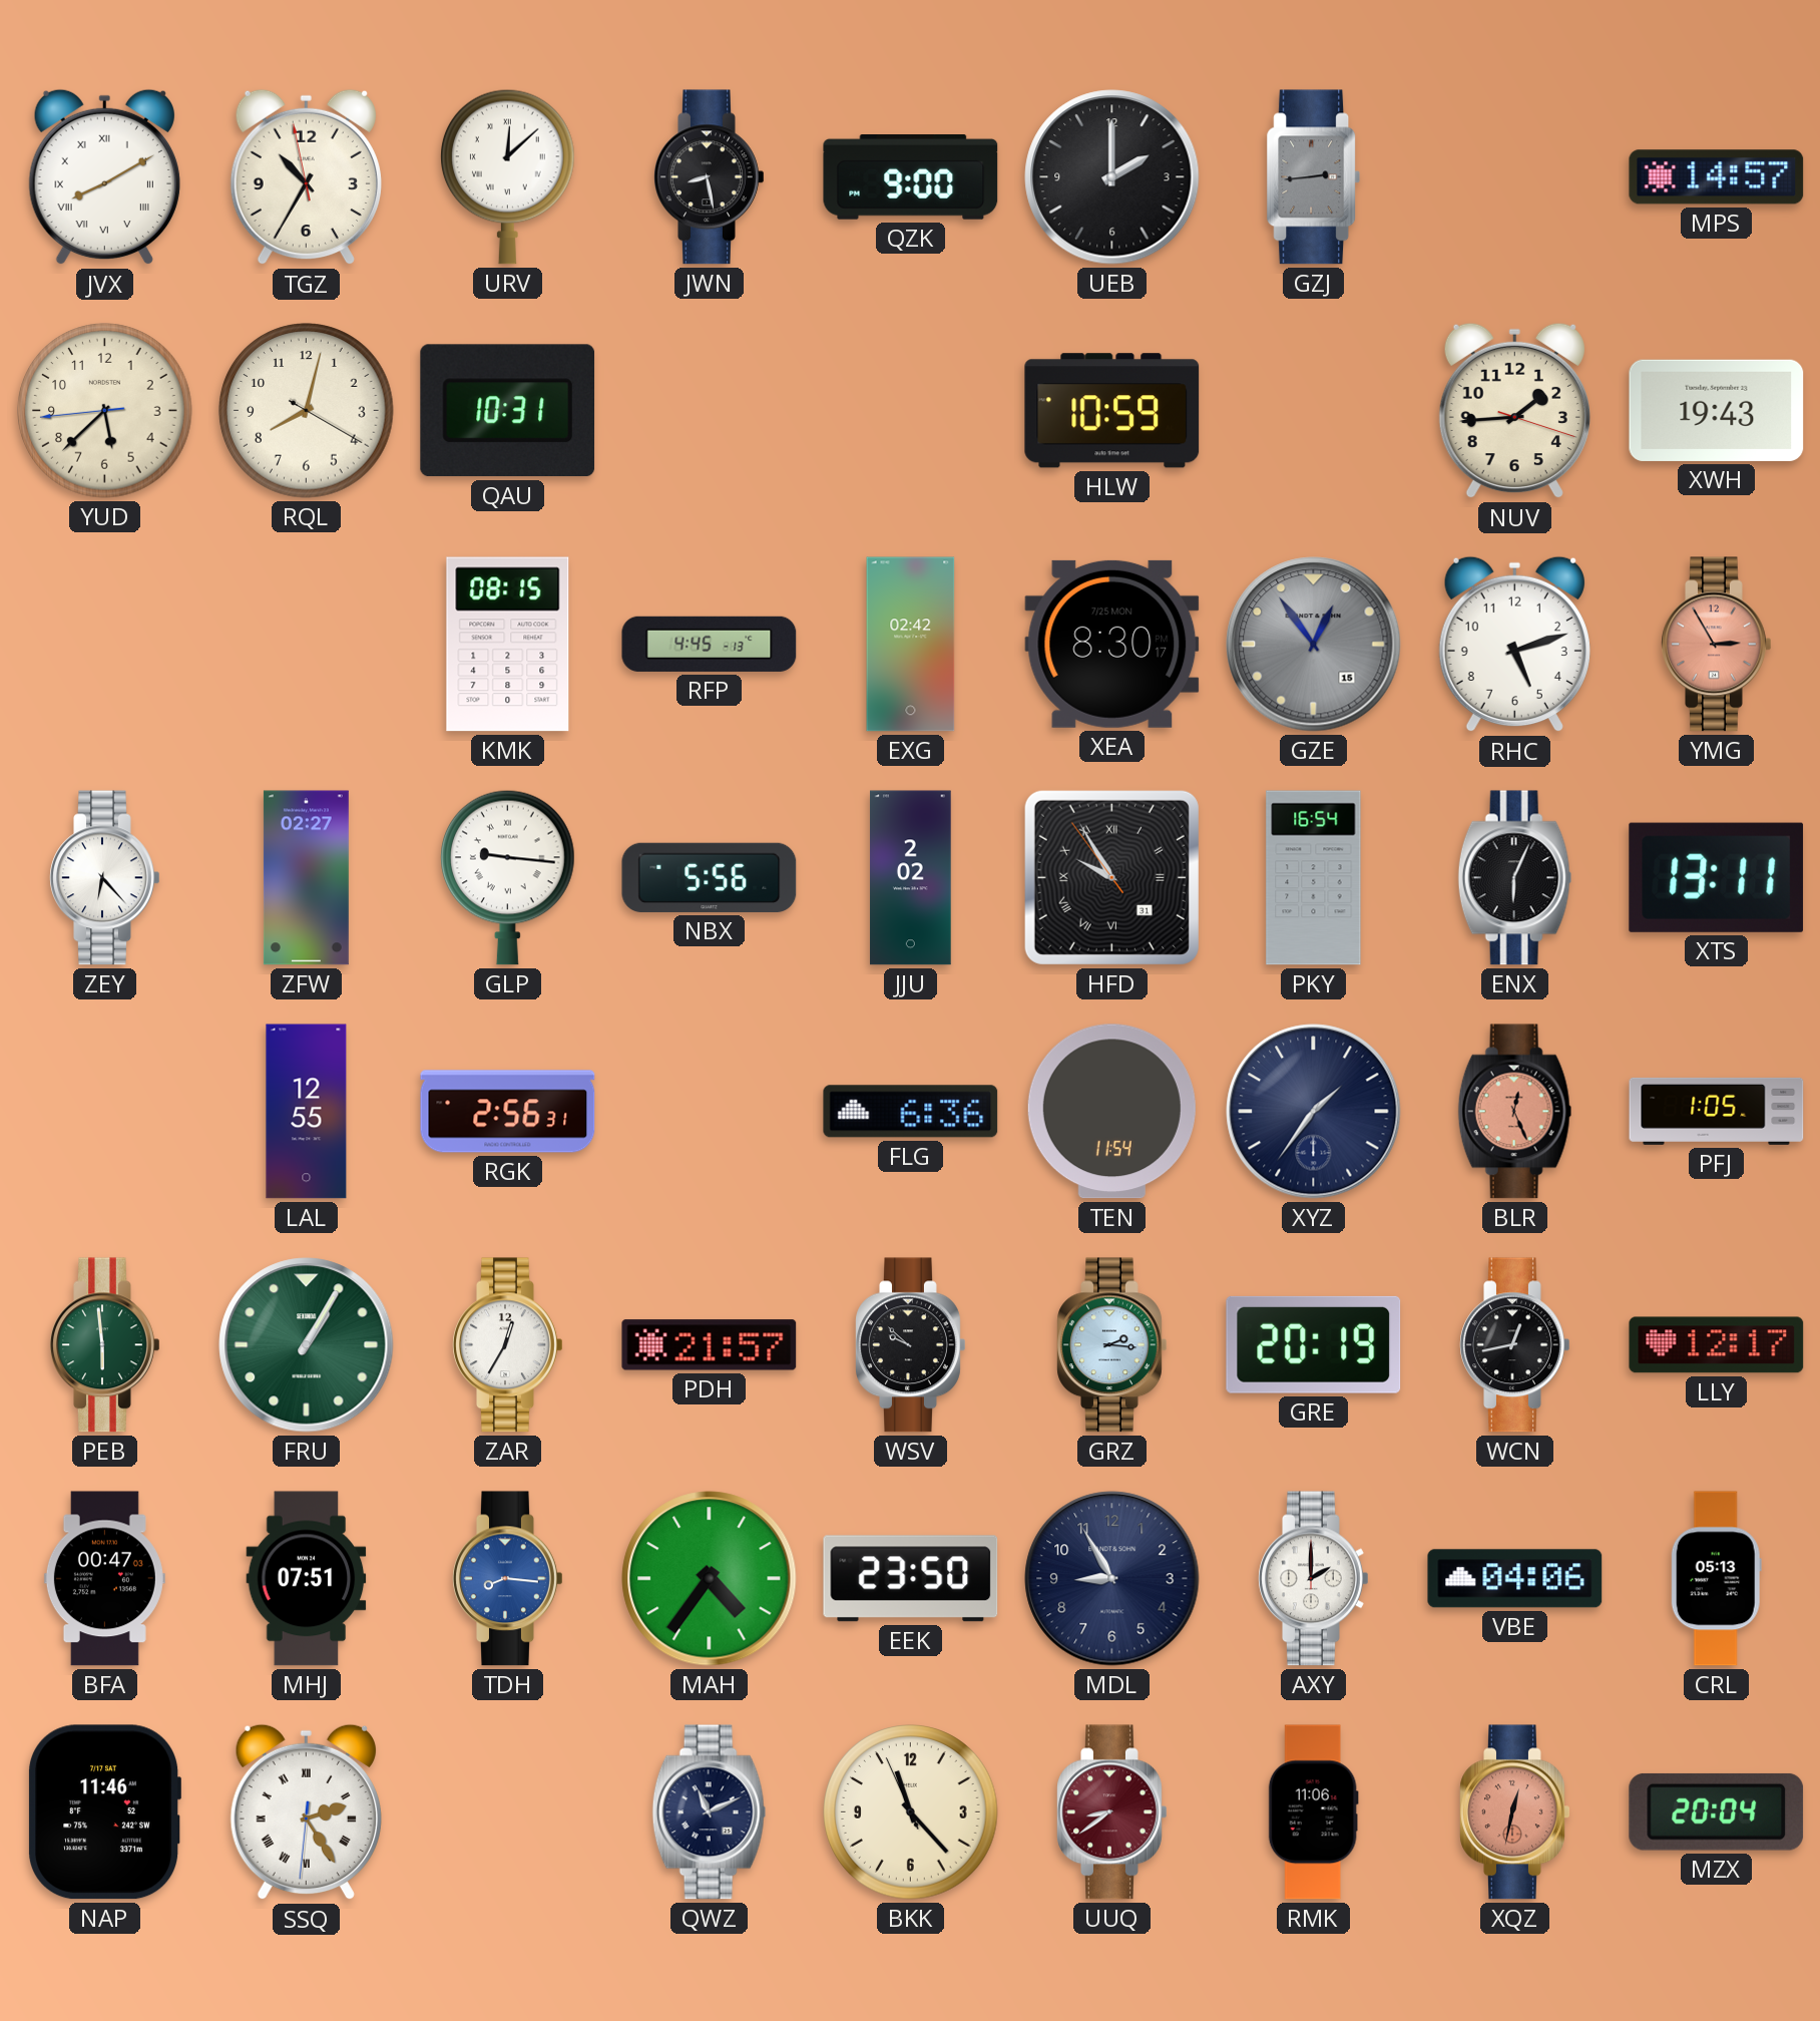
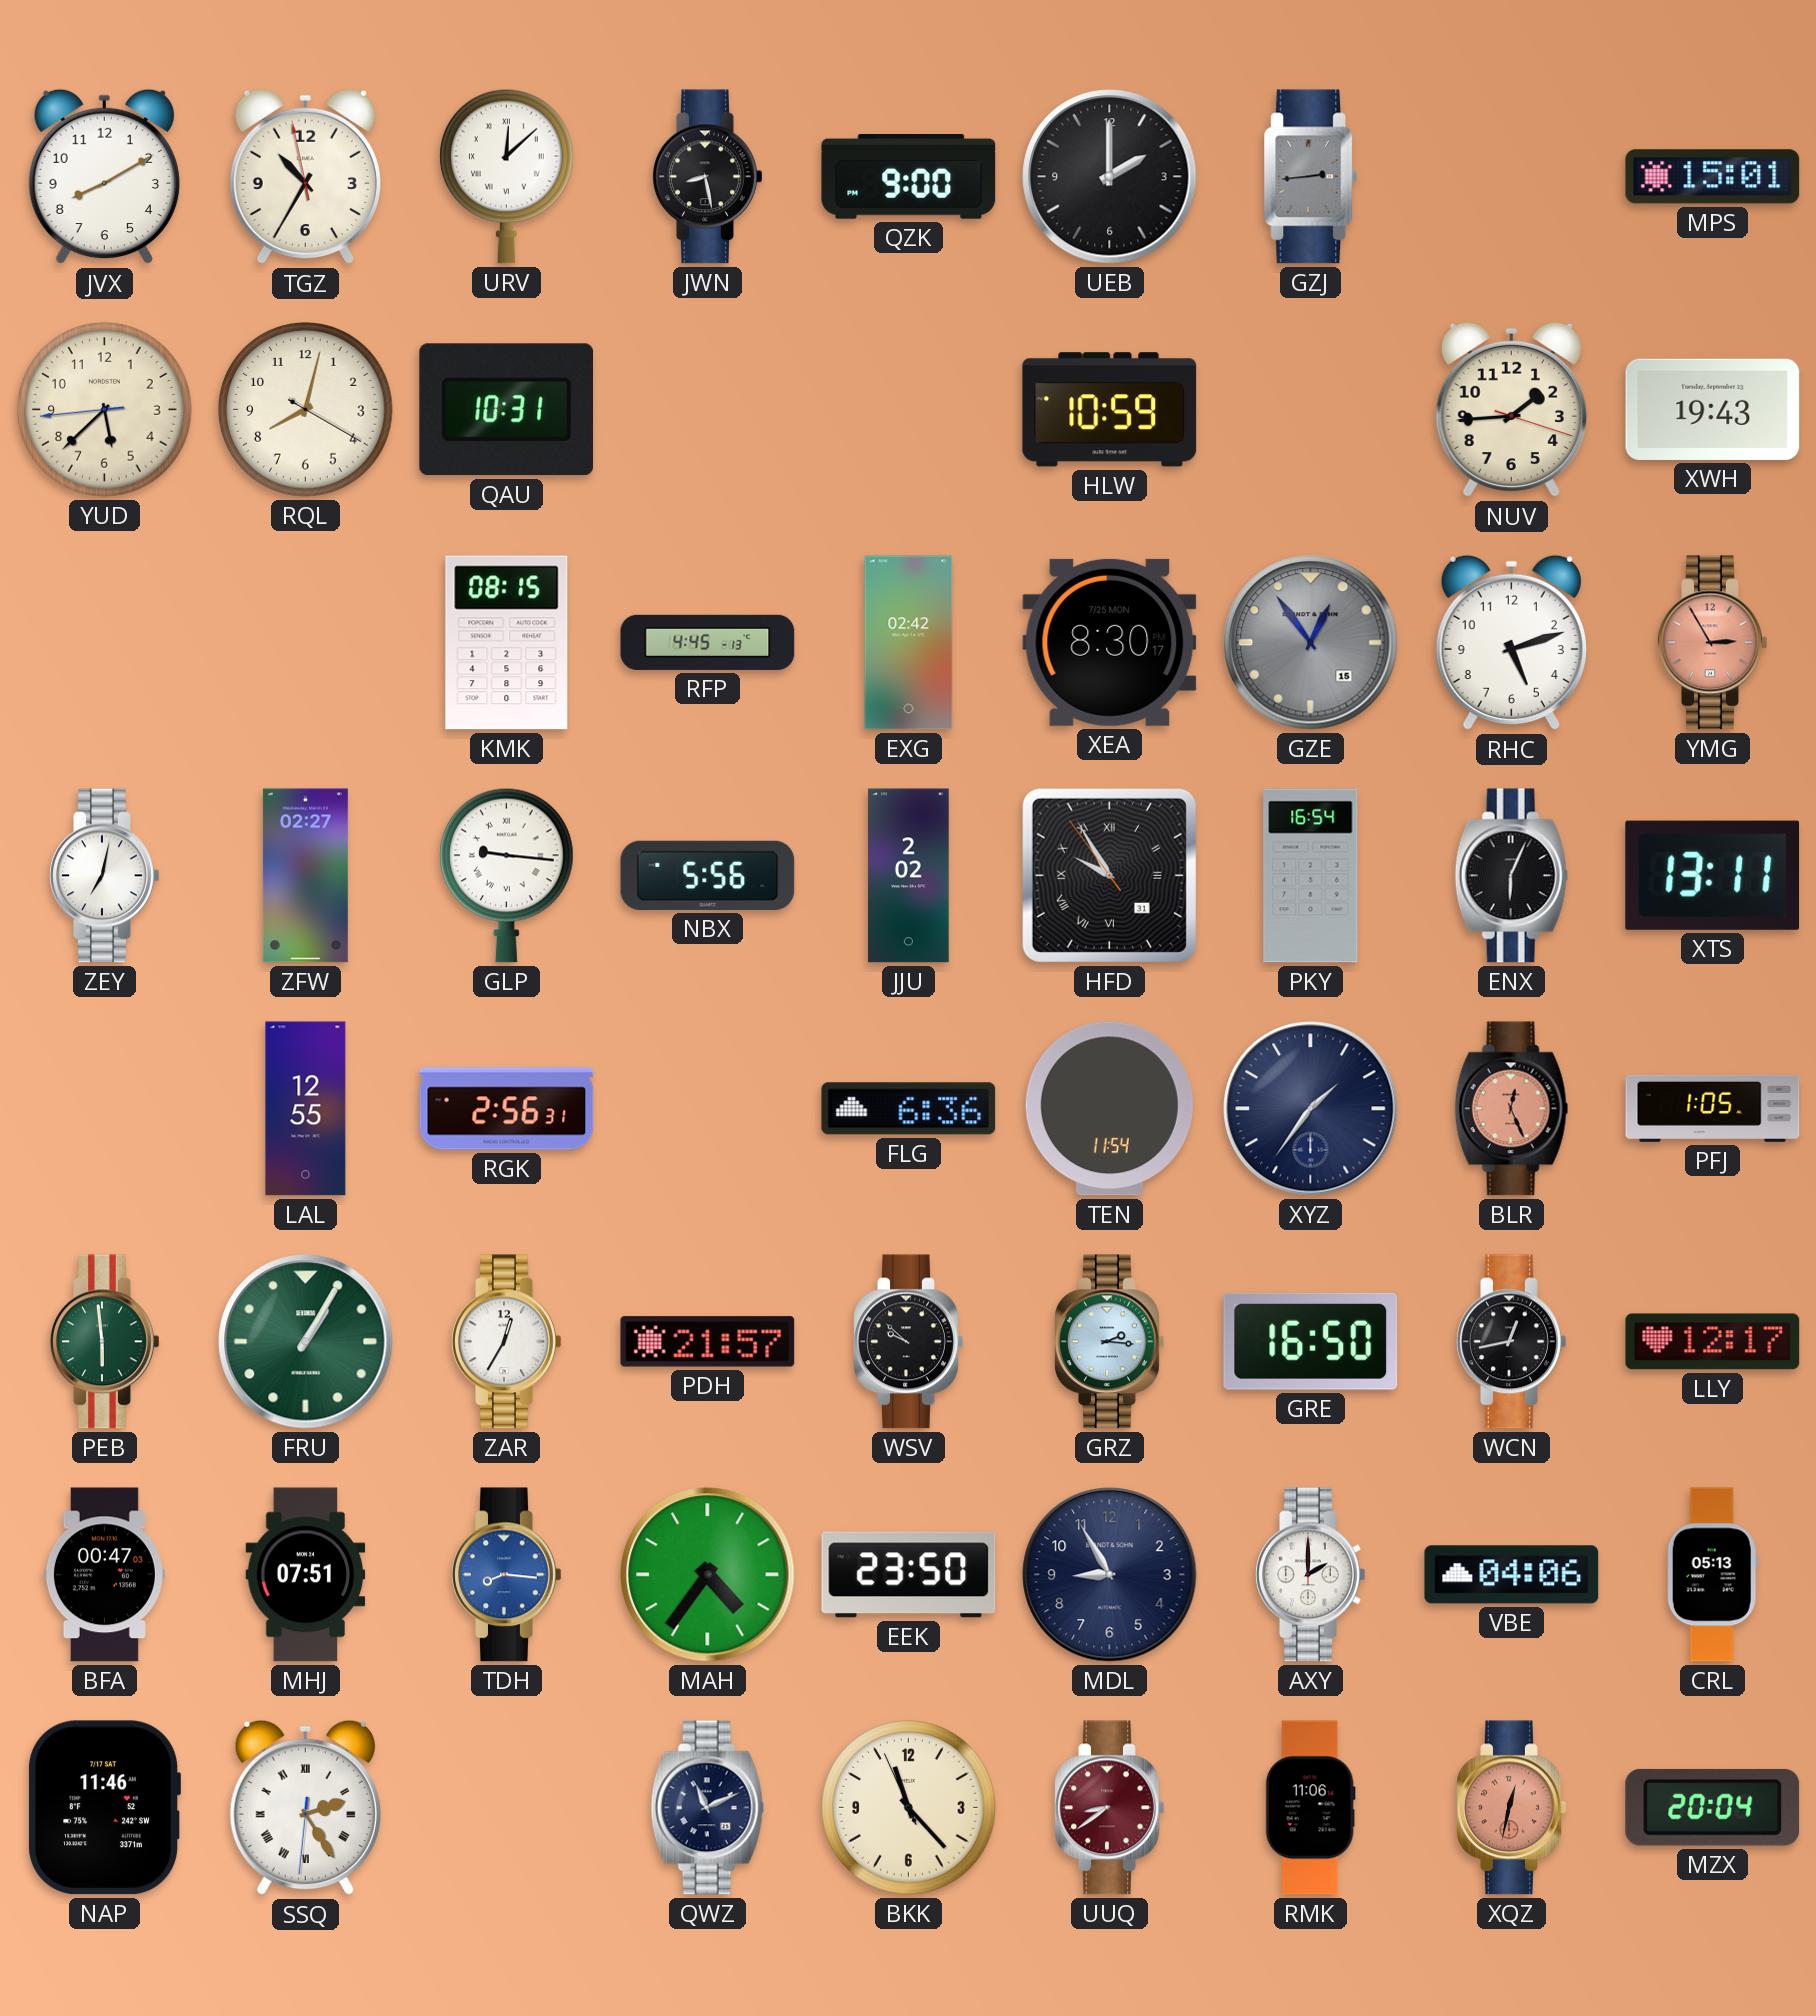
JVX numerals: Roman -> Arabic
MPS: 14:57 -> 15:01
ZEY: 6:23 -> 7:02
GRE: 20:19 -> 16:50
